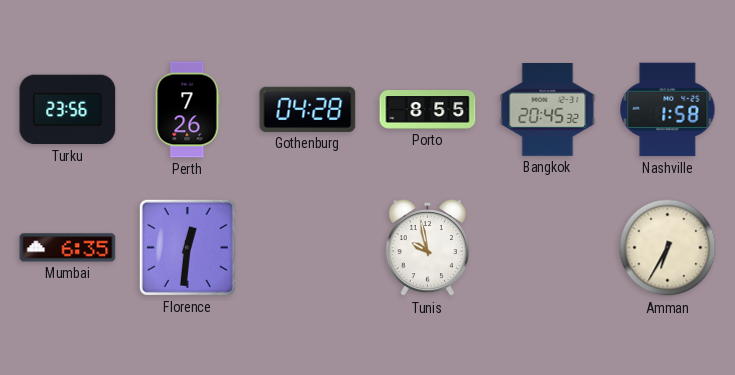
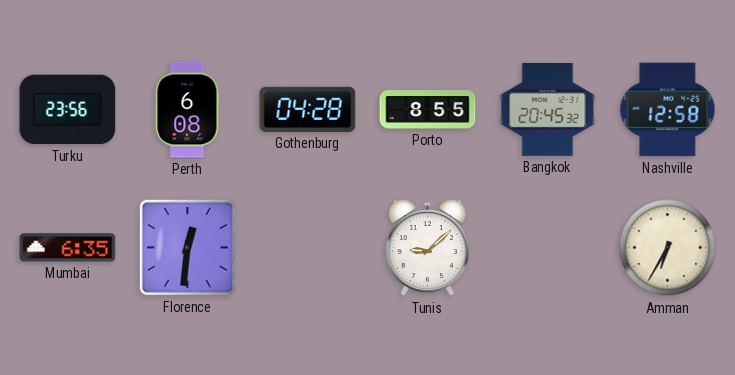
Perth: 7:26 -> 6:08
Nashville: 1:58 -> 12:58
Tunis: 9:58 -> 9:08
